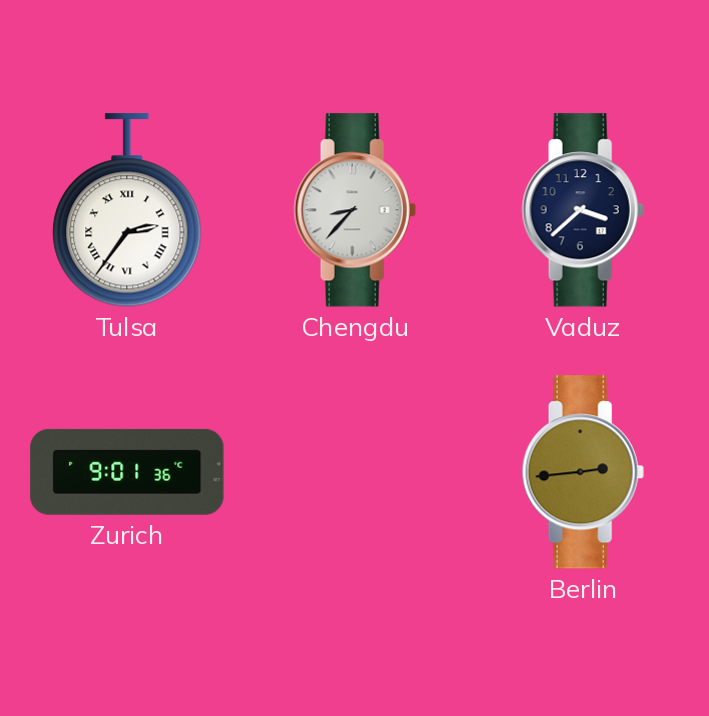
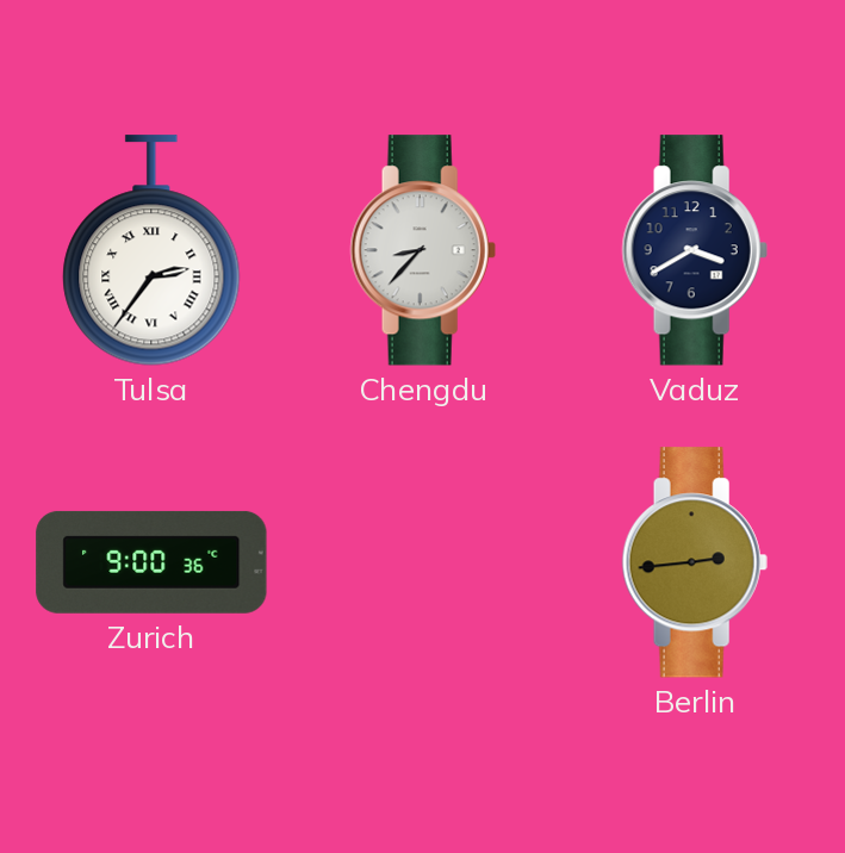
Vaduz: 3:38 -> 3:40
Zurich: 9:01 -> 9:00
